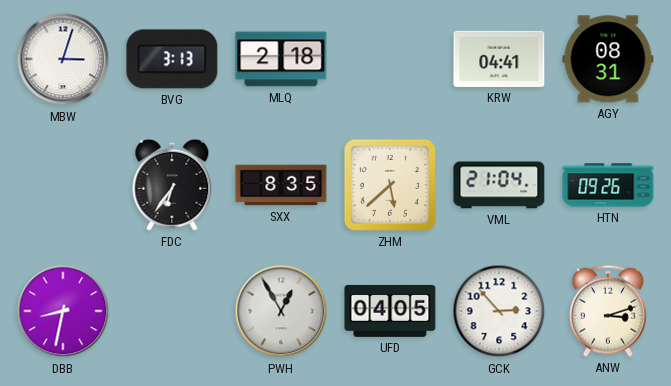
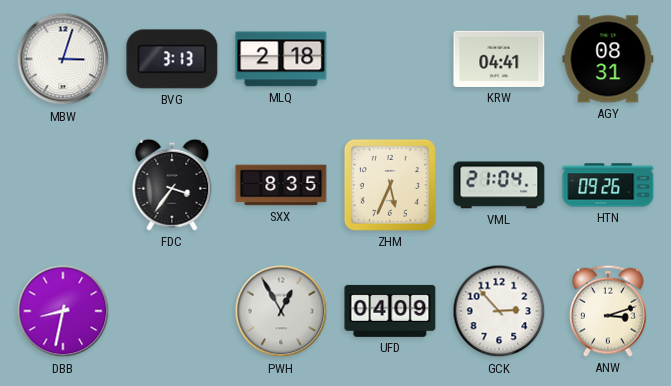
FDC: 6:36 -> 3:36
ZHM: 5:38 -> 5:34
UFD: 04:05 -> 04:09
